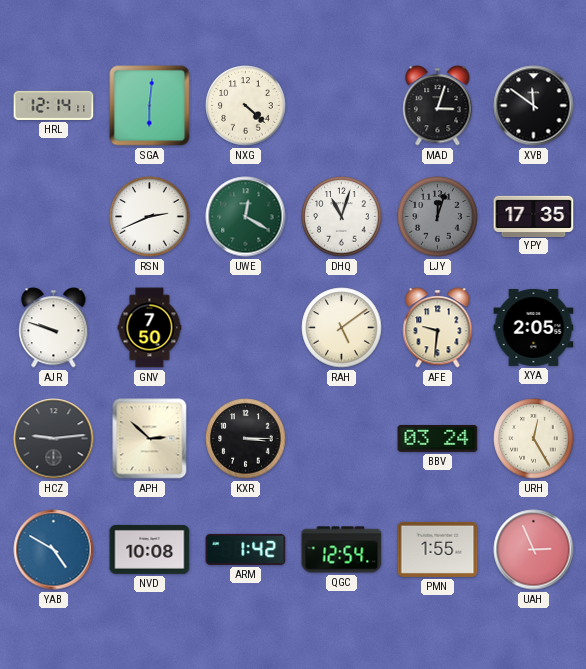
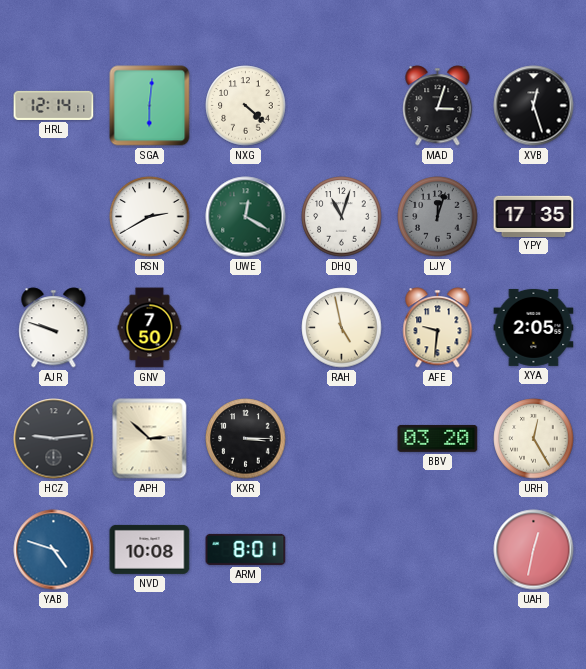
XVB: 11:51 -> 12:27
RSN: 2:41 -> 2:40
RAH: 5:09 -> 4:58
BBV: 03:24 -> 03:20
YAB: 4:50 -> 4:48
ARM: 1:42 -> 8:01
QGC: 12:54 -> none
PMN: 1:55 -> none
UAH: 2:56 -> 12:32
